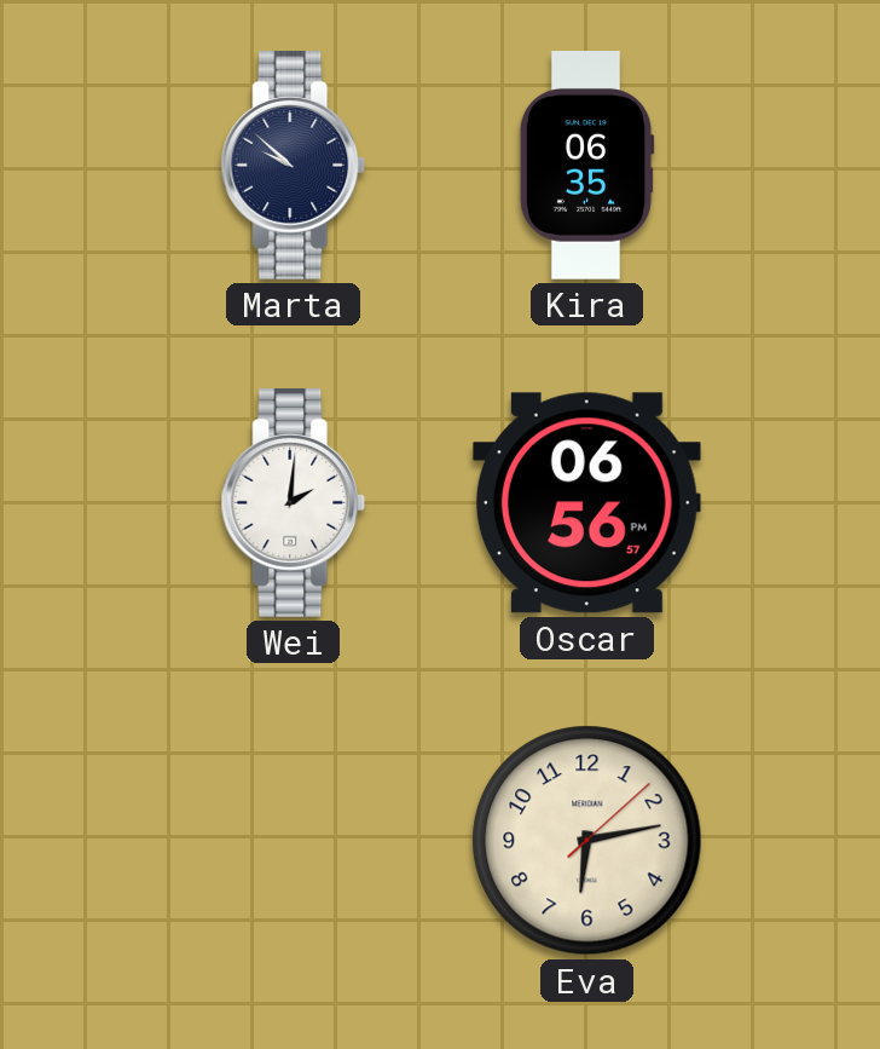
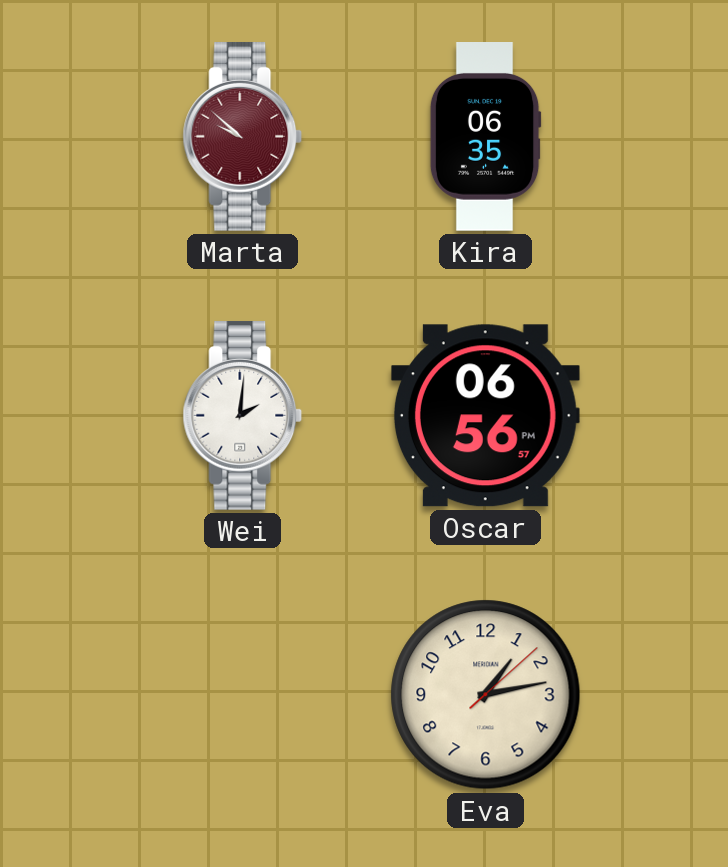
Marta dial: navy -> burgundy
Eva: 6:13 -> 1:13
